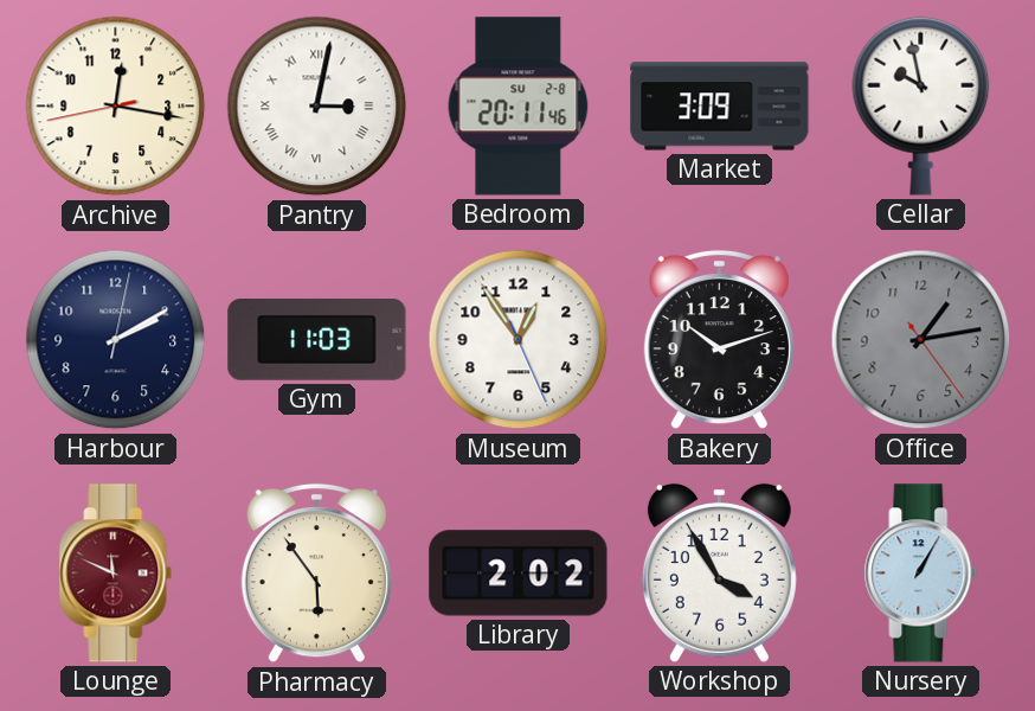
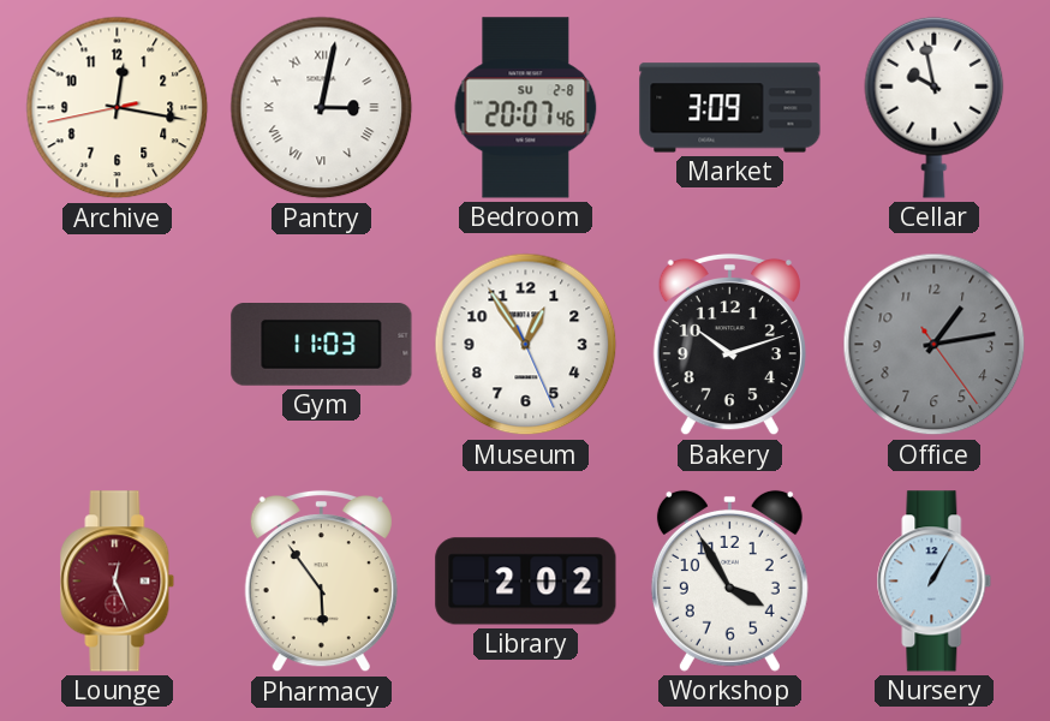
Bedroom: 20:11 -> 20:07
Harbour: 2:10 -> none
Lounge: 11:49 -> 12:26
